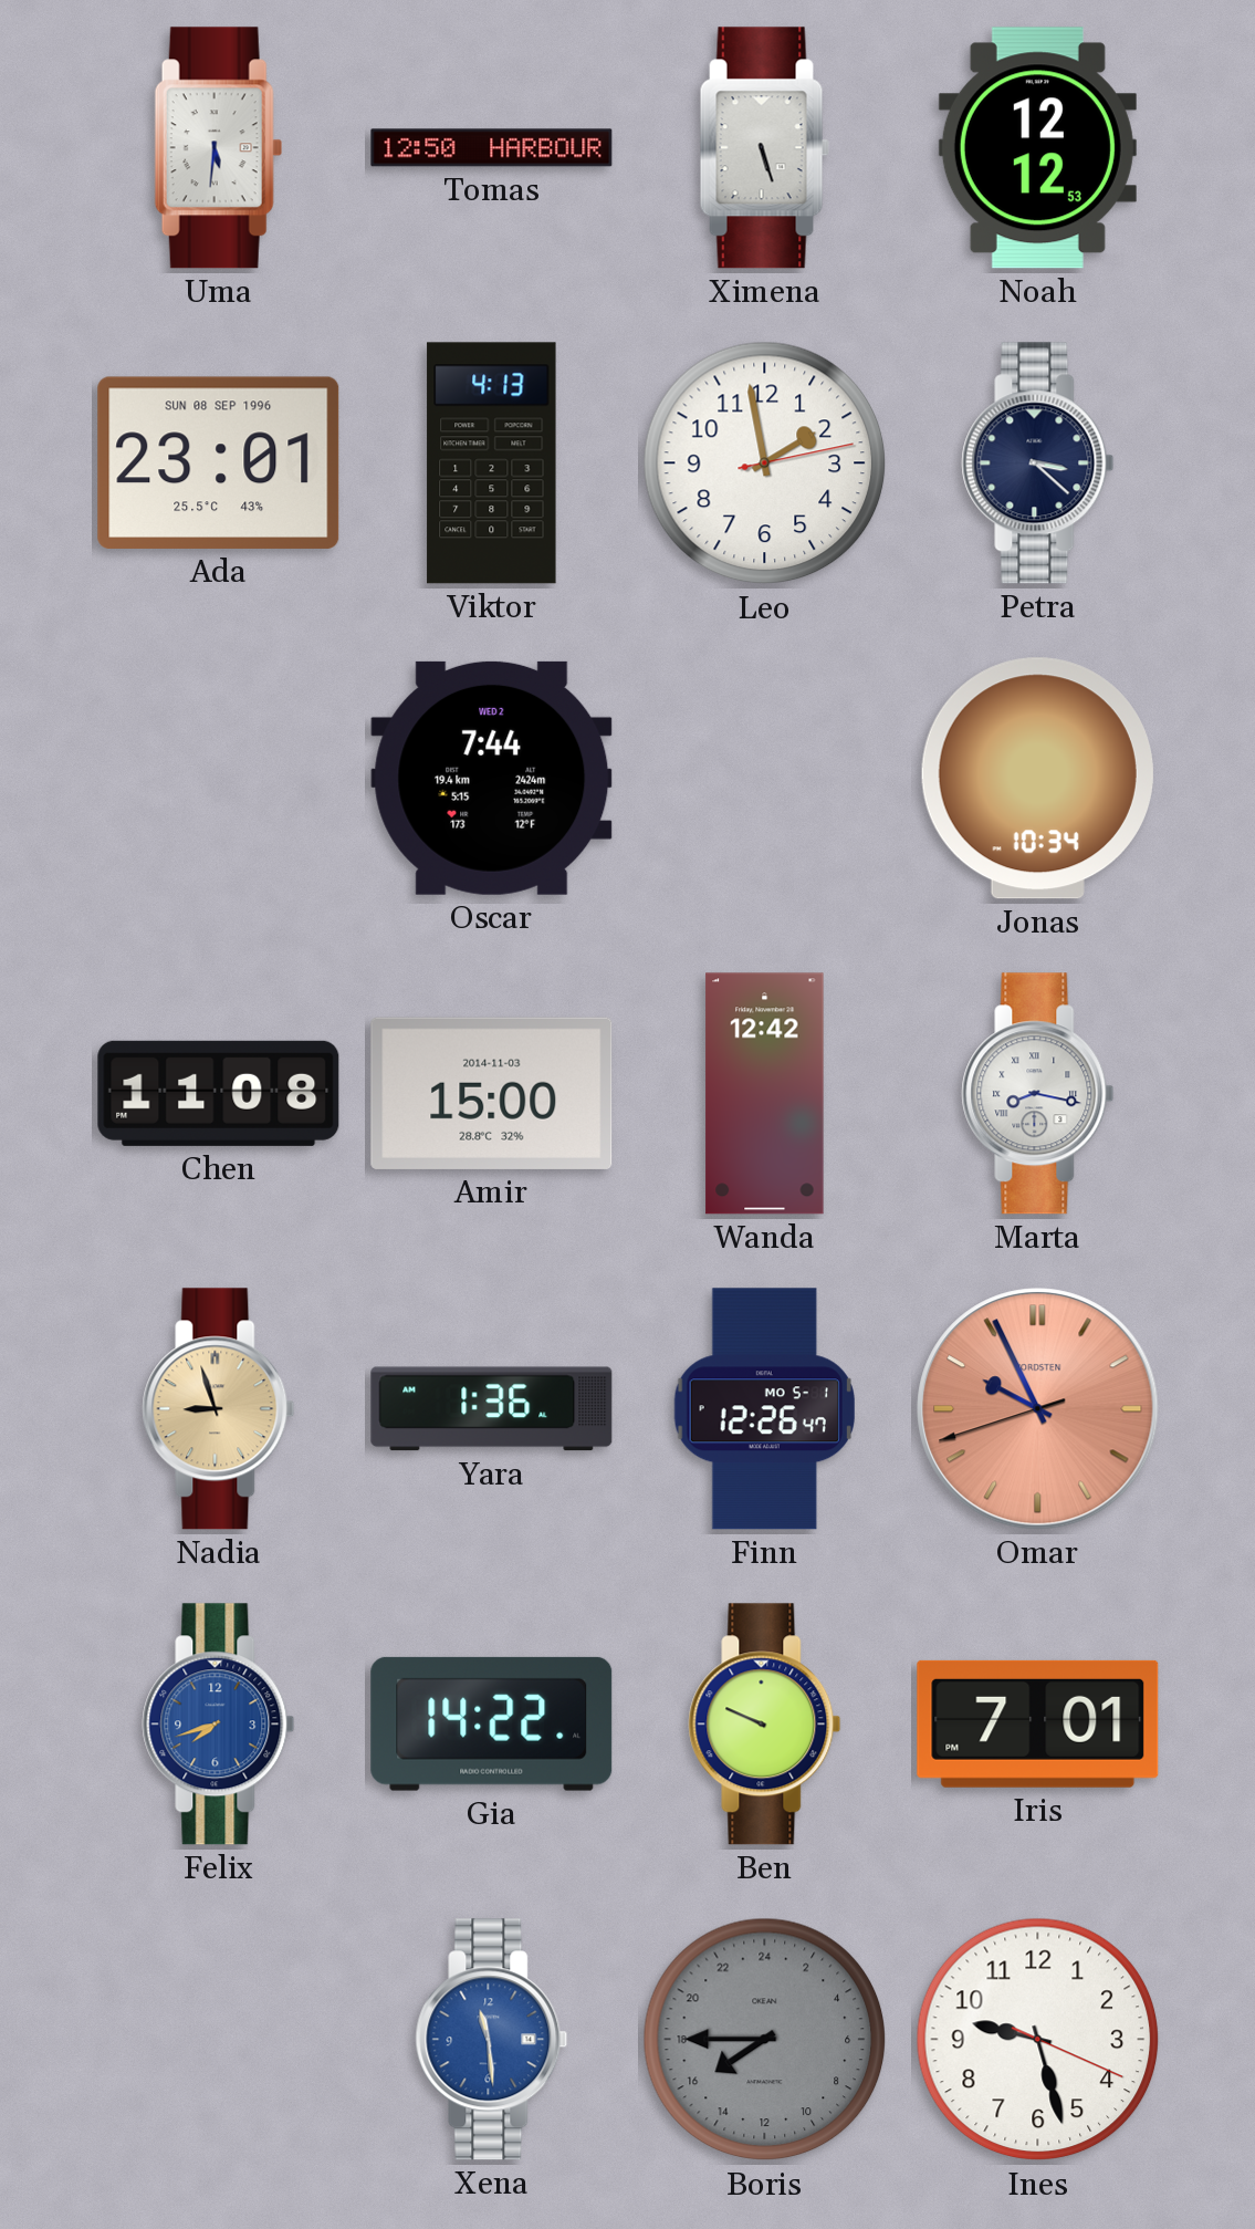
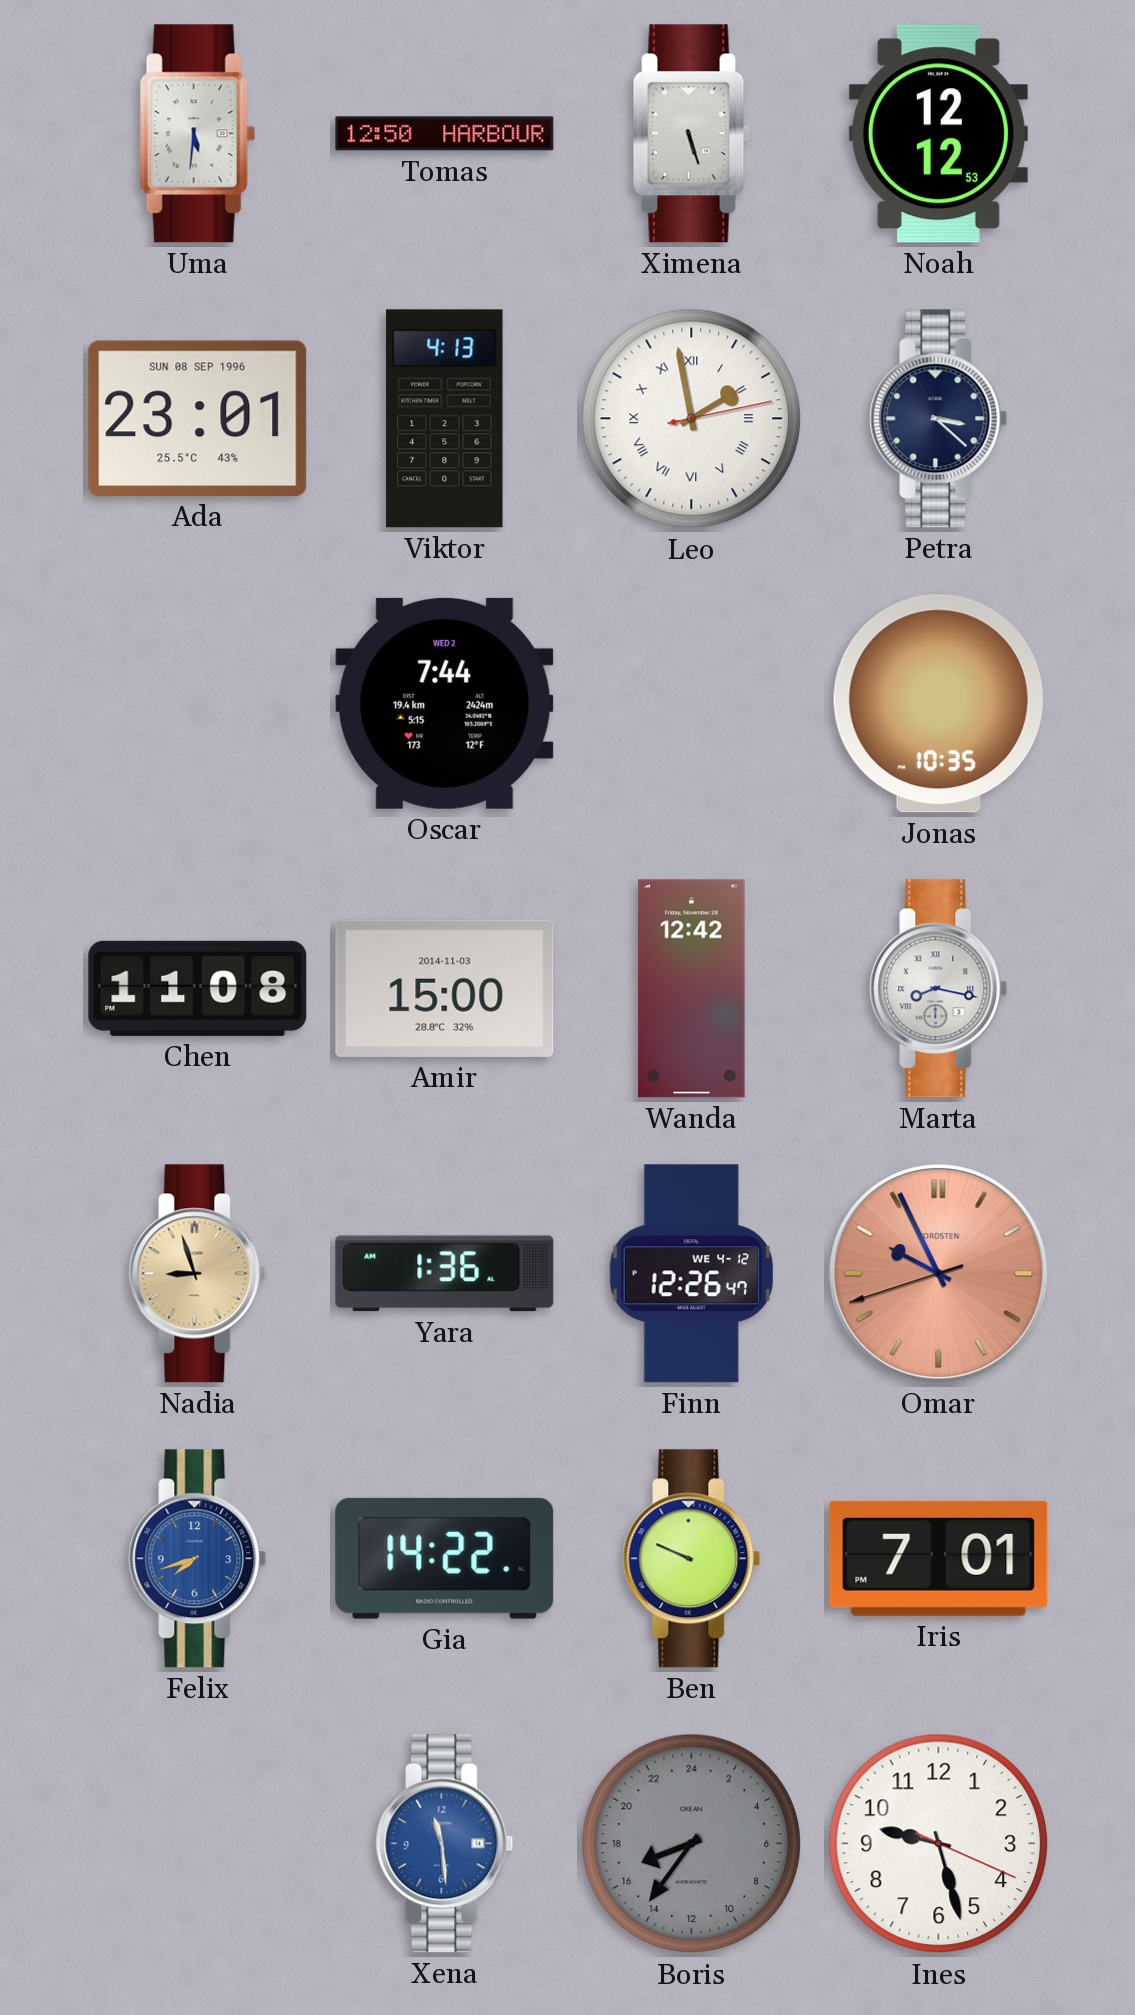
Leo numerals: Arabic -> Roman
Jonas: 10:34 -> 10:35
Finn date: MO 5-1 -> WE 4-12
Boris: 15:45 -> 16:36
